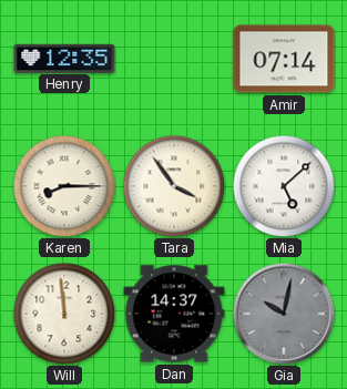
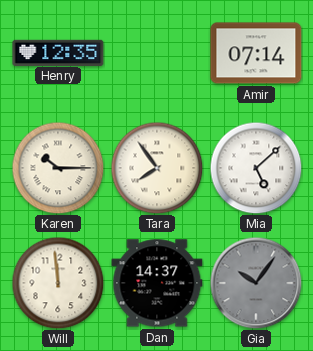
Karen: 8:15 -> 10:15
Tara: 3:54 -> 7:54
Gia: 10:02 -> 10:06
